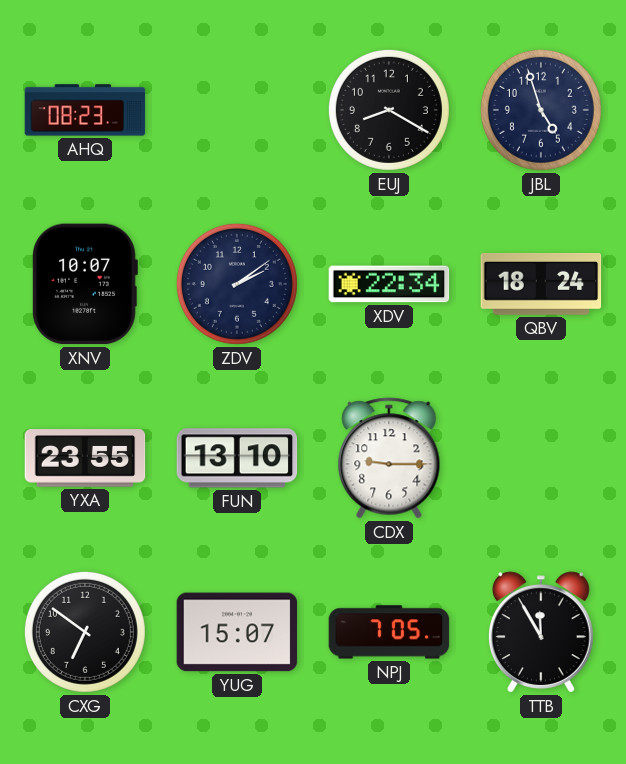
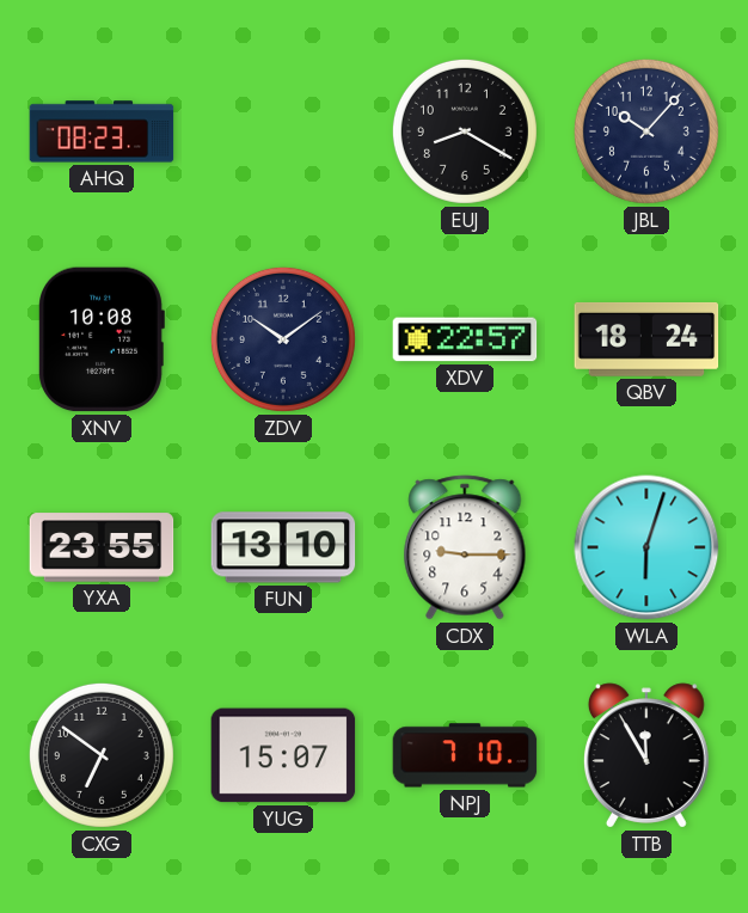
JBL: 4:57 -> 10:07
XNV: 10:07 -> 10:08
ZDV: 2:09 -> 10:09
XDV: 22:34 -> 22:57
WLA: none -> 6:03
NPJ: 7:05 -> 7:10
